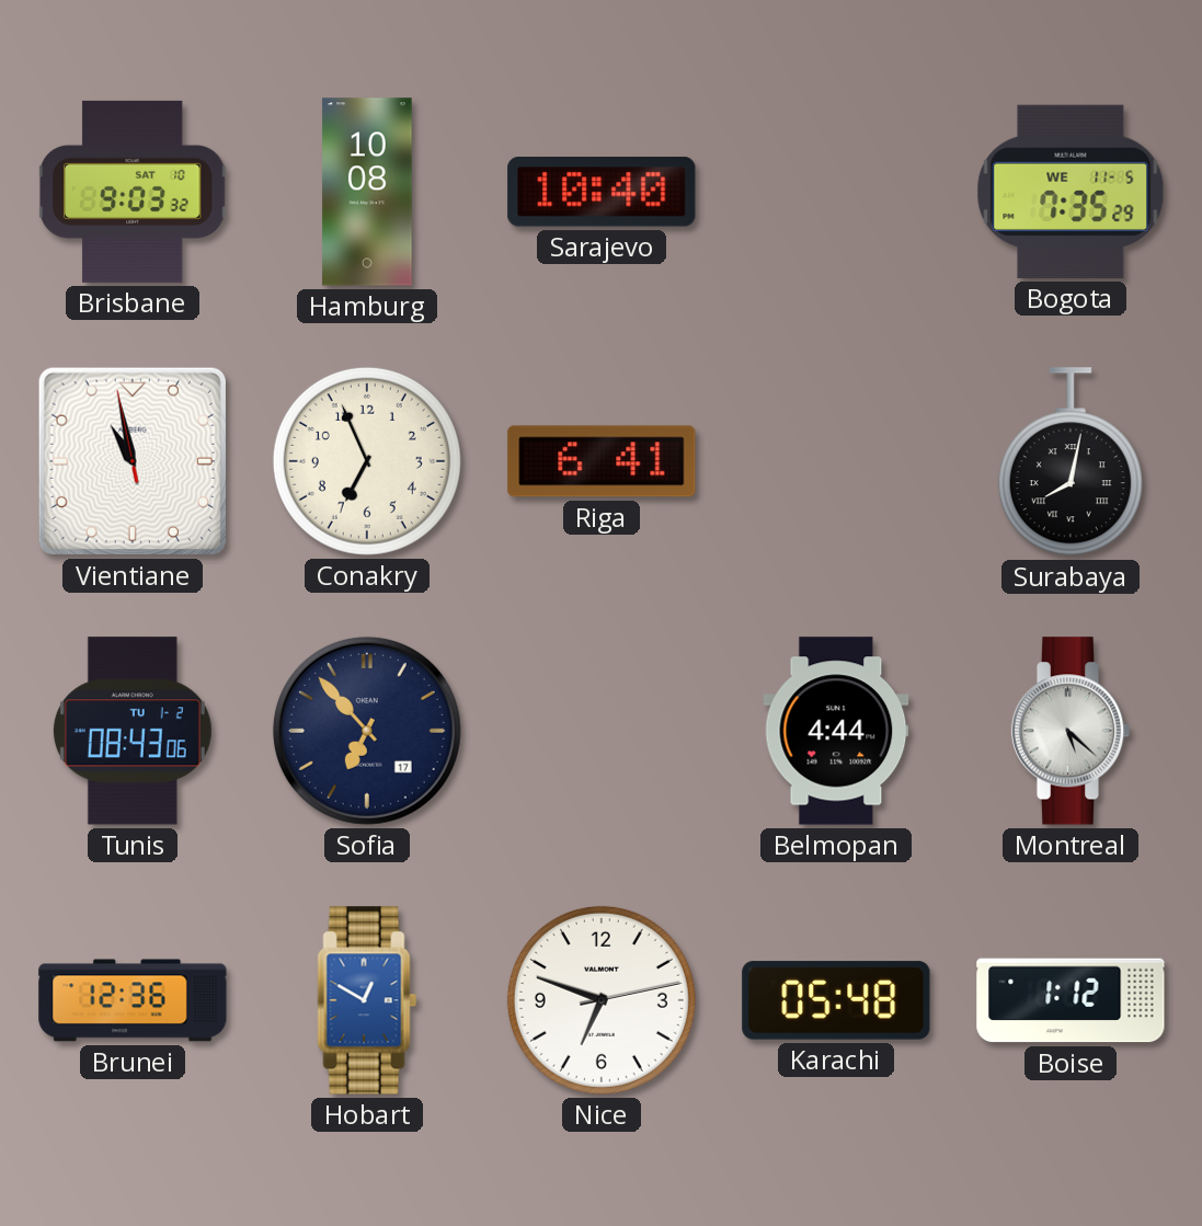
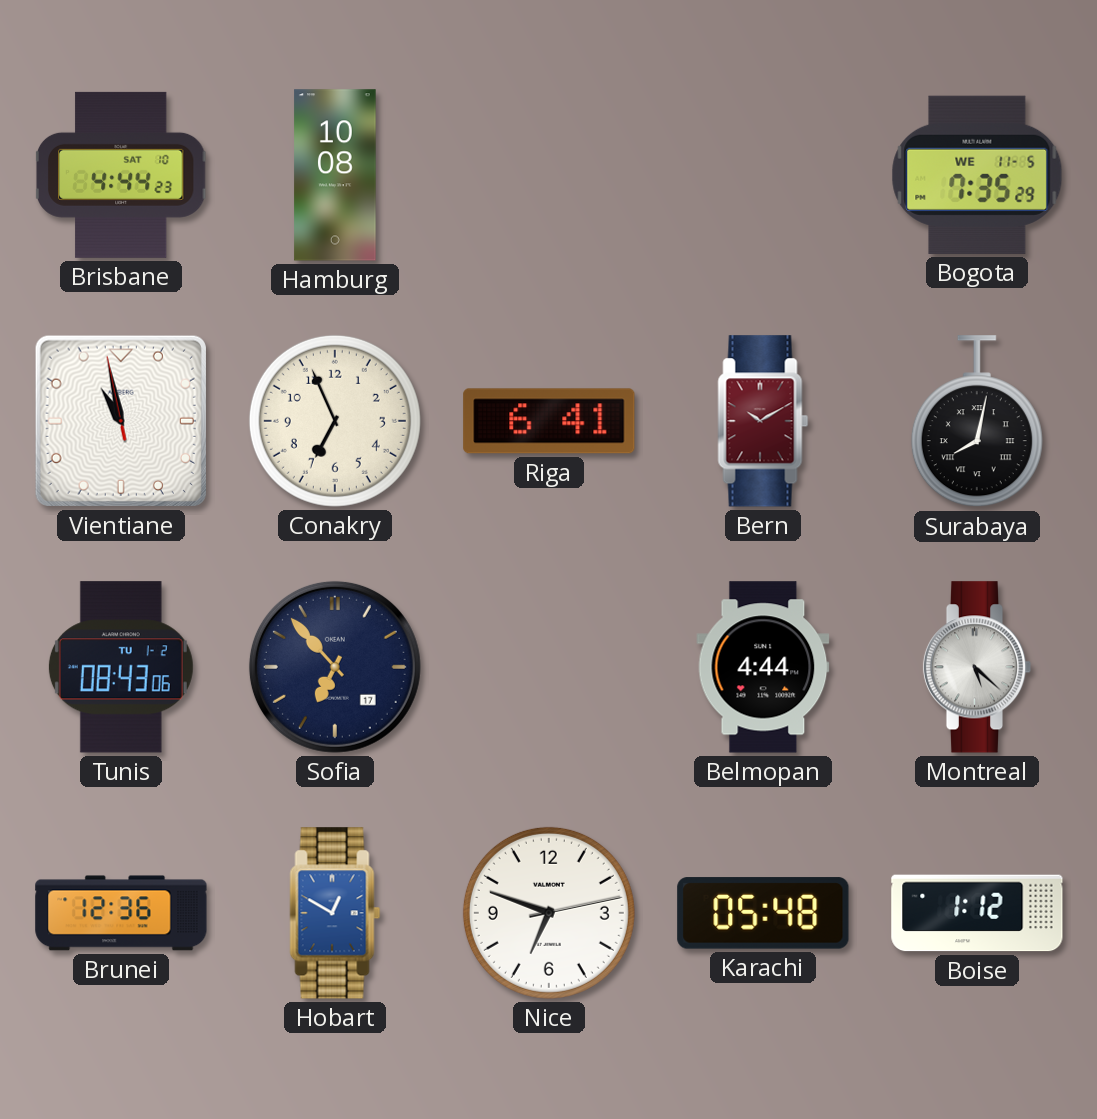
Brisbane: 9:03 -> 4:44
Sarajevo: 10:40 -> none
Bern: none -> 10:10
